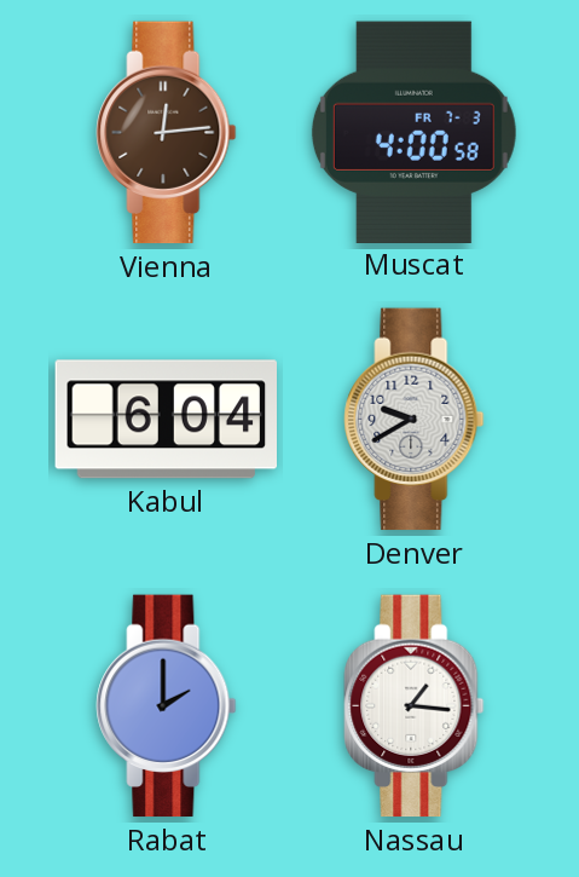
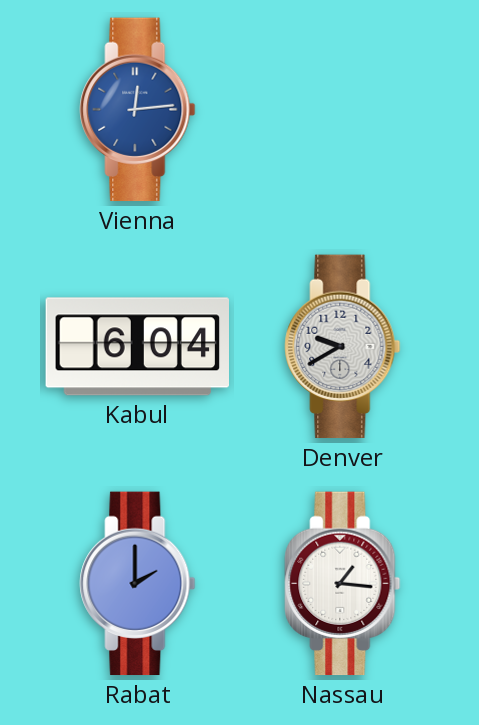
Vienna dial: brown -> blue
Muscat: 4:00 -> none
